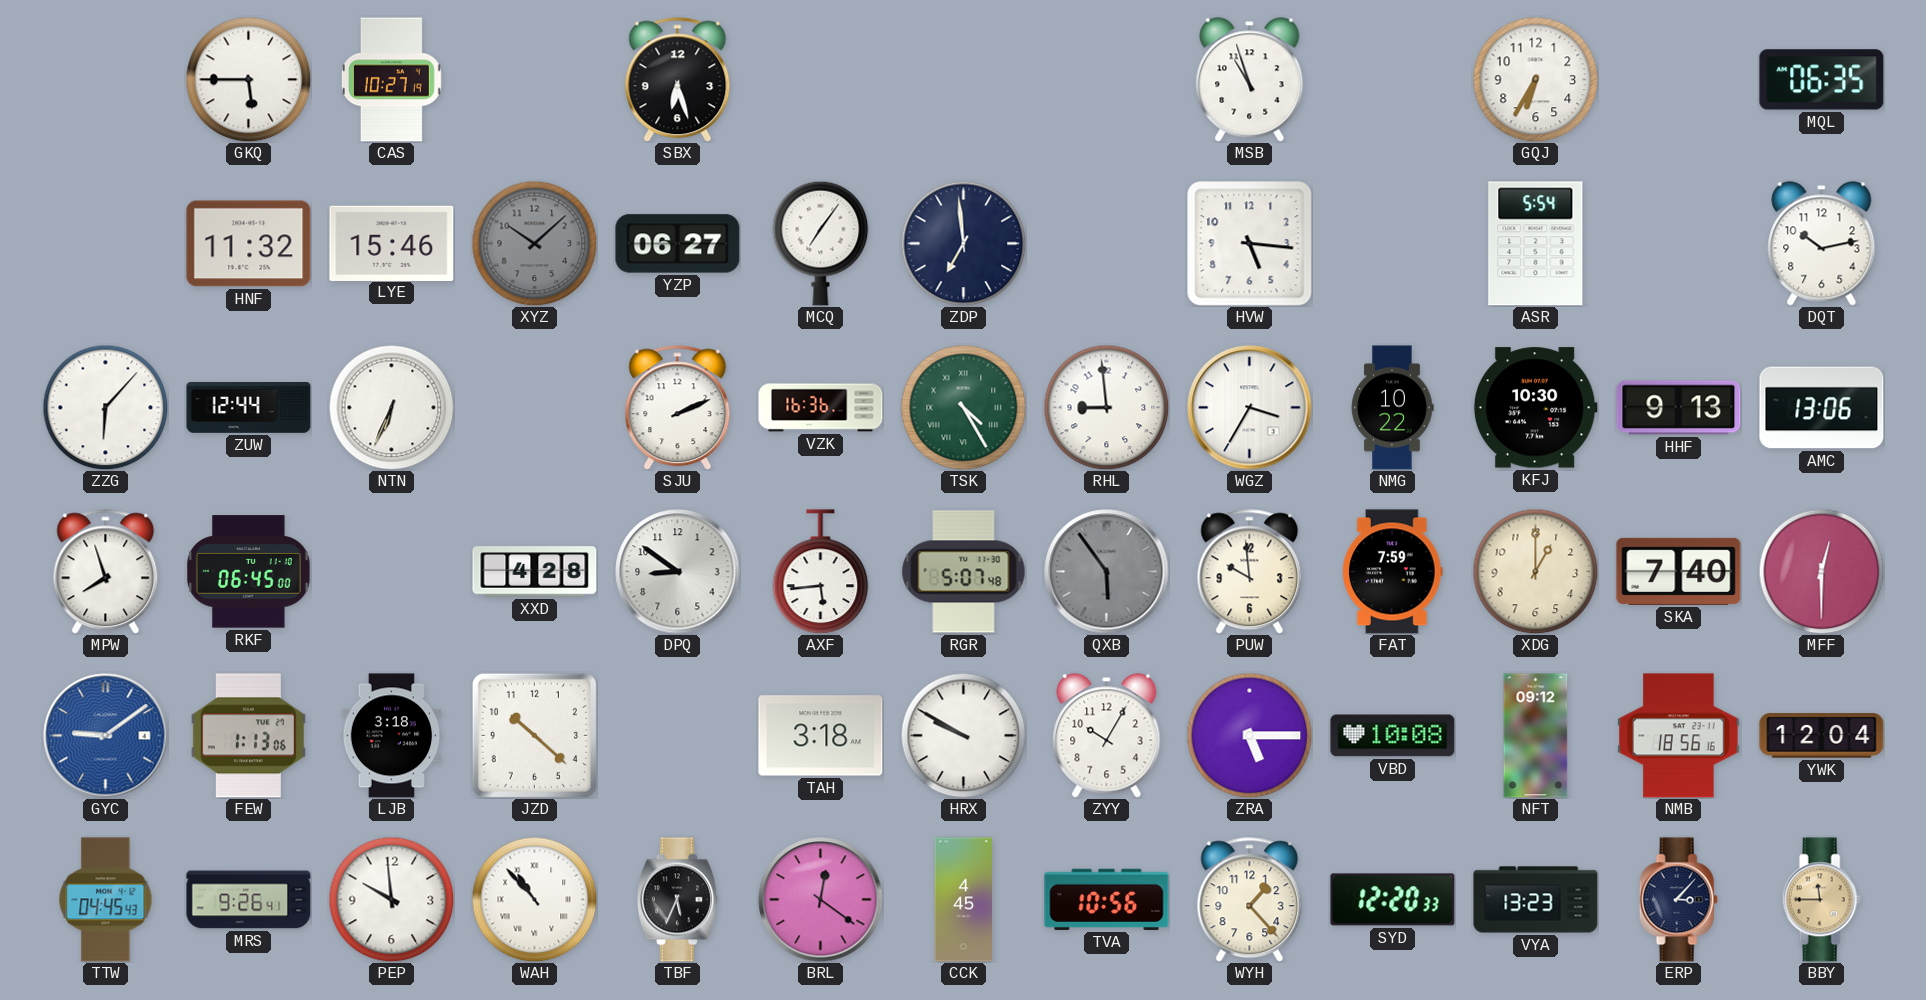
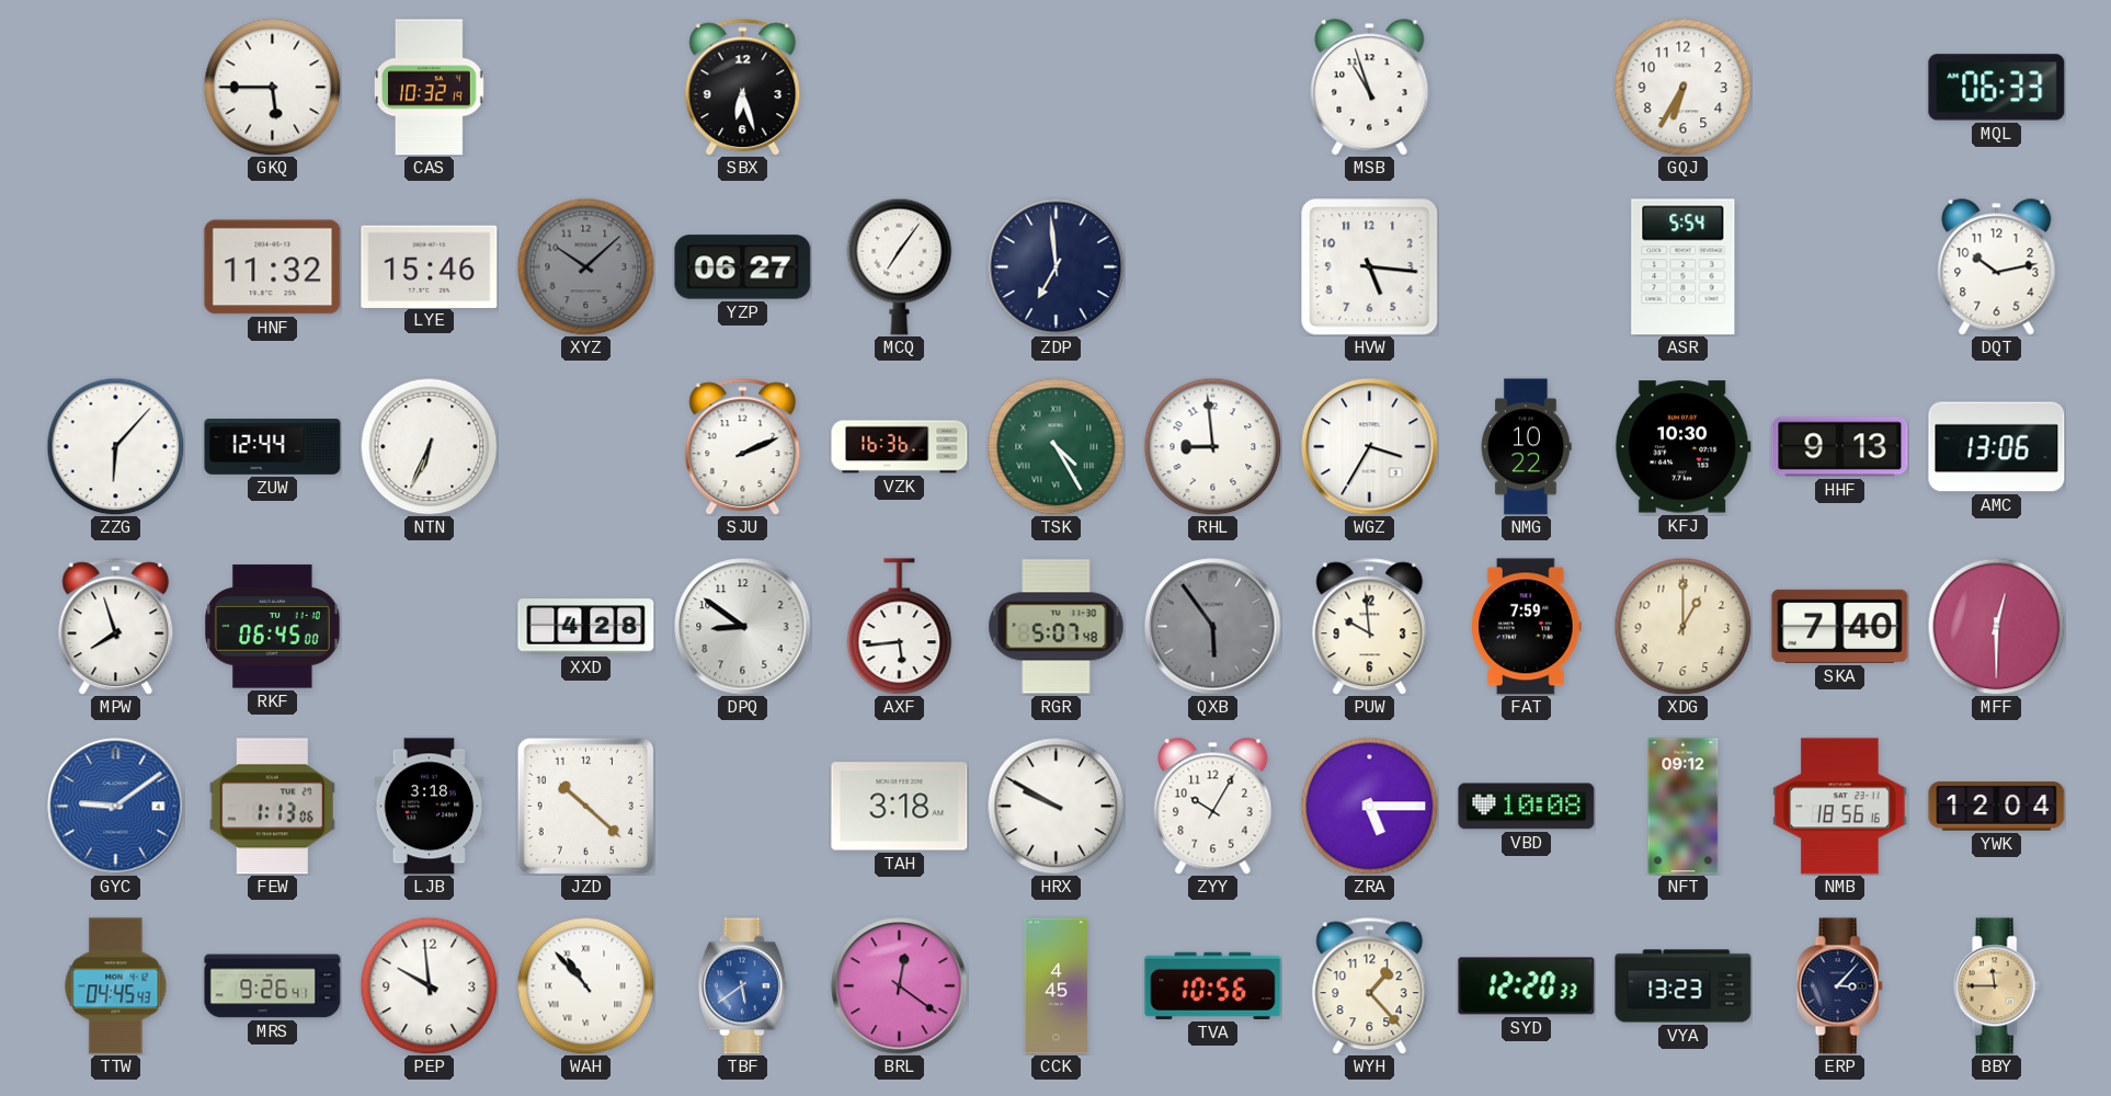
CAS: 10:27 -> 10:32
MQL: 06:35 -> 06:33
TBF: 5:34 -> 5:39
TBF dial: black -> blue
